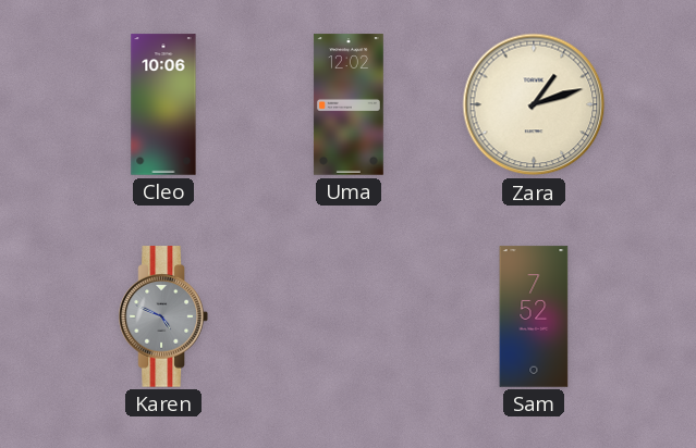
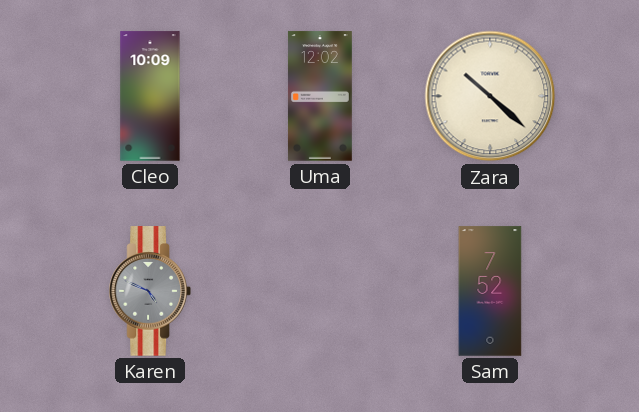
Cleo: 10:06 -> 10:09
Zara: 1:12 -> 10:22
